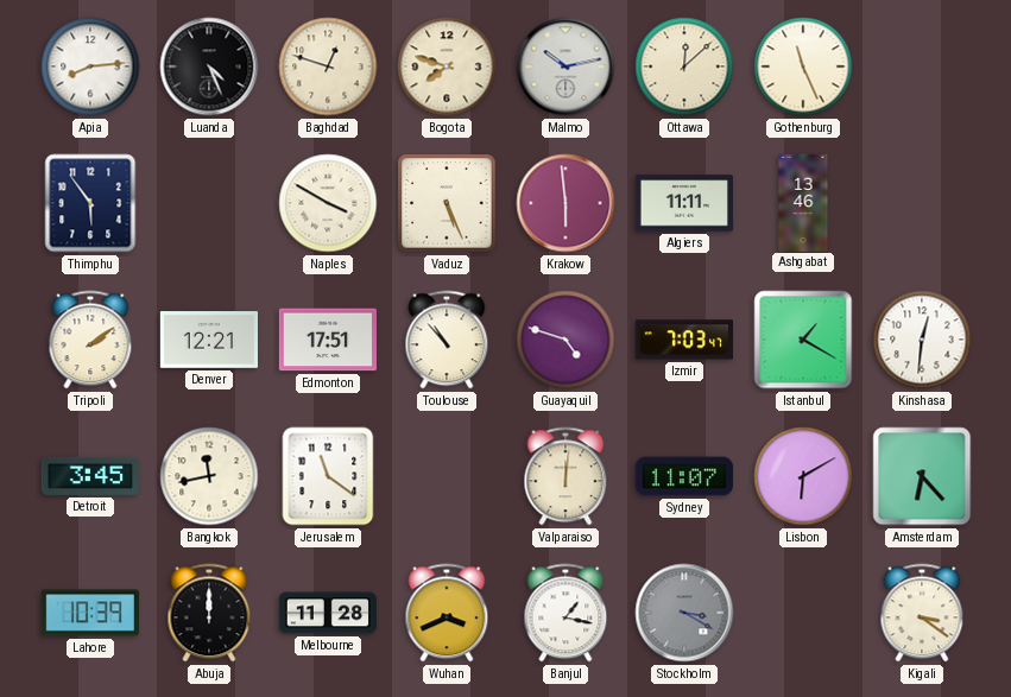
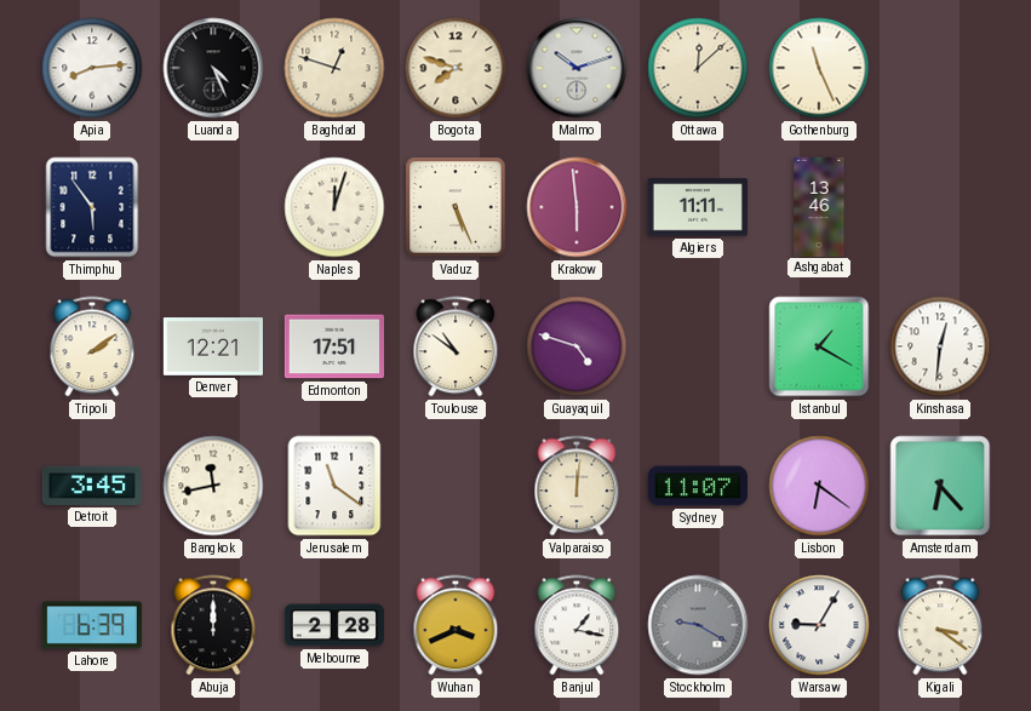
Malmo: 10:13 -> 10:12
Naples: 3:50 -> 12:03
Toulouse: 10:53 -> 10:51
Izmir: 7:03 -> none
Lisbon: 6:10 -> 6:21
Lahore: 10:39 -> 6:39
Melbourne: 11:28 -> 2:28
Stockholm: 3:20 -> 9:20
Warsaw: none -> 9:05
